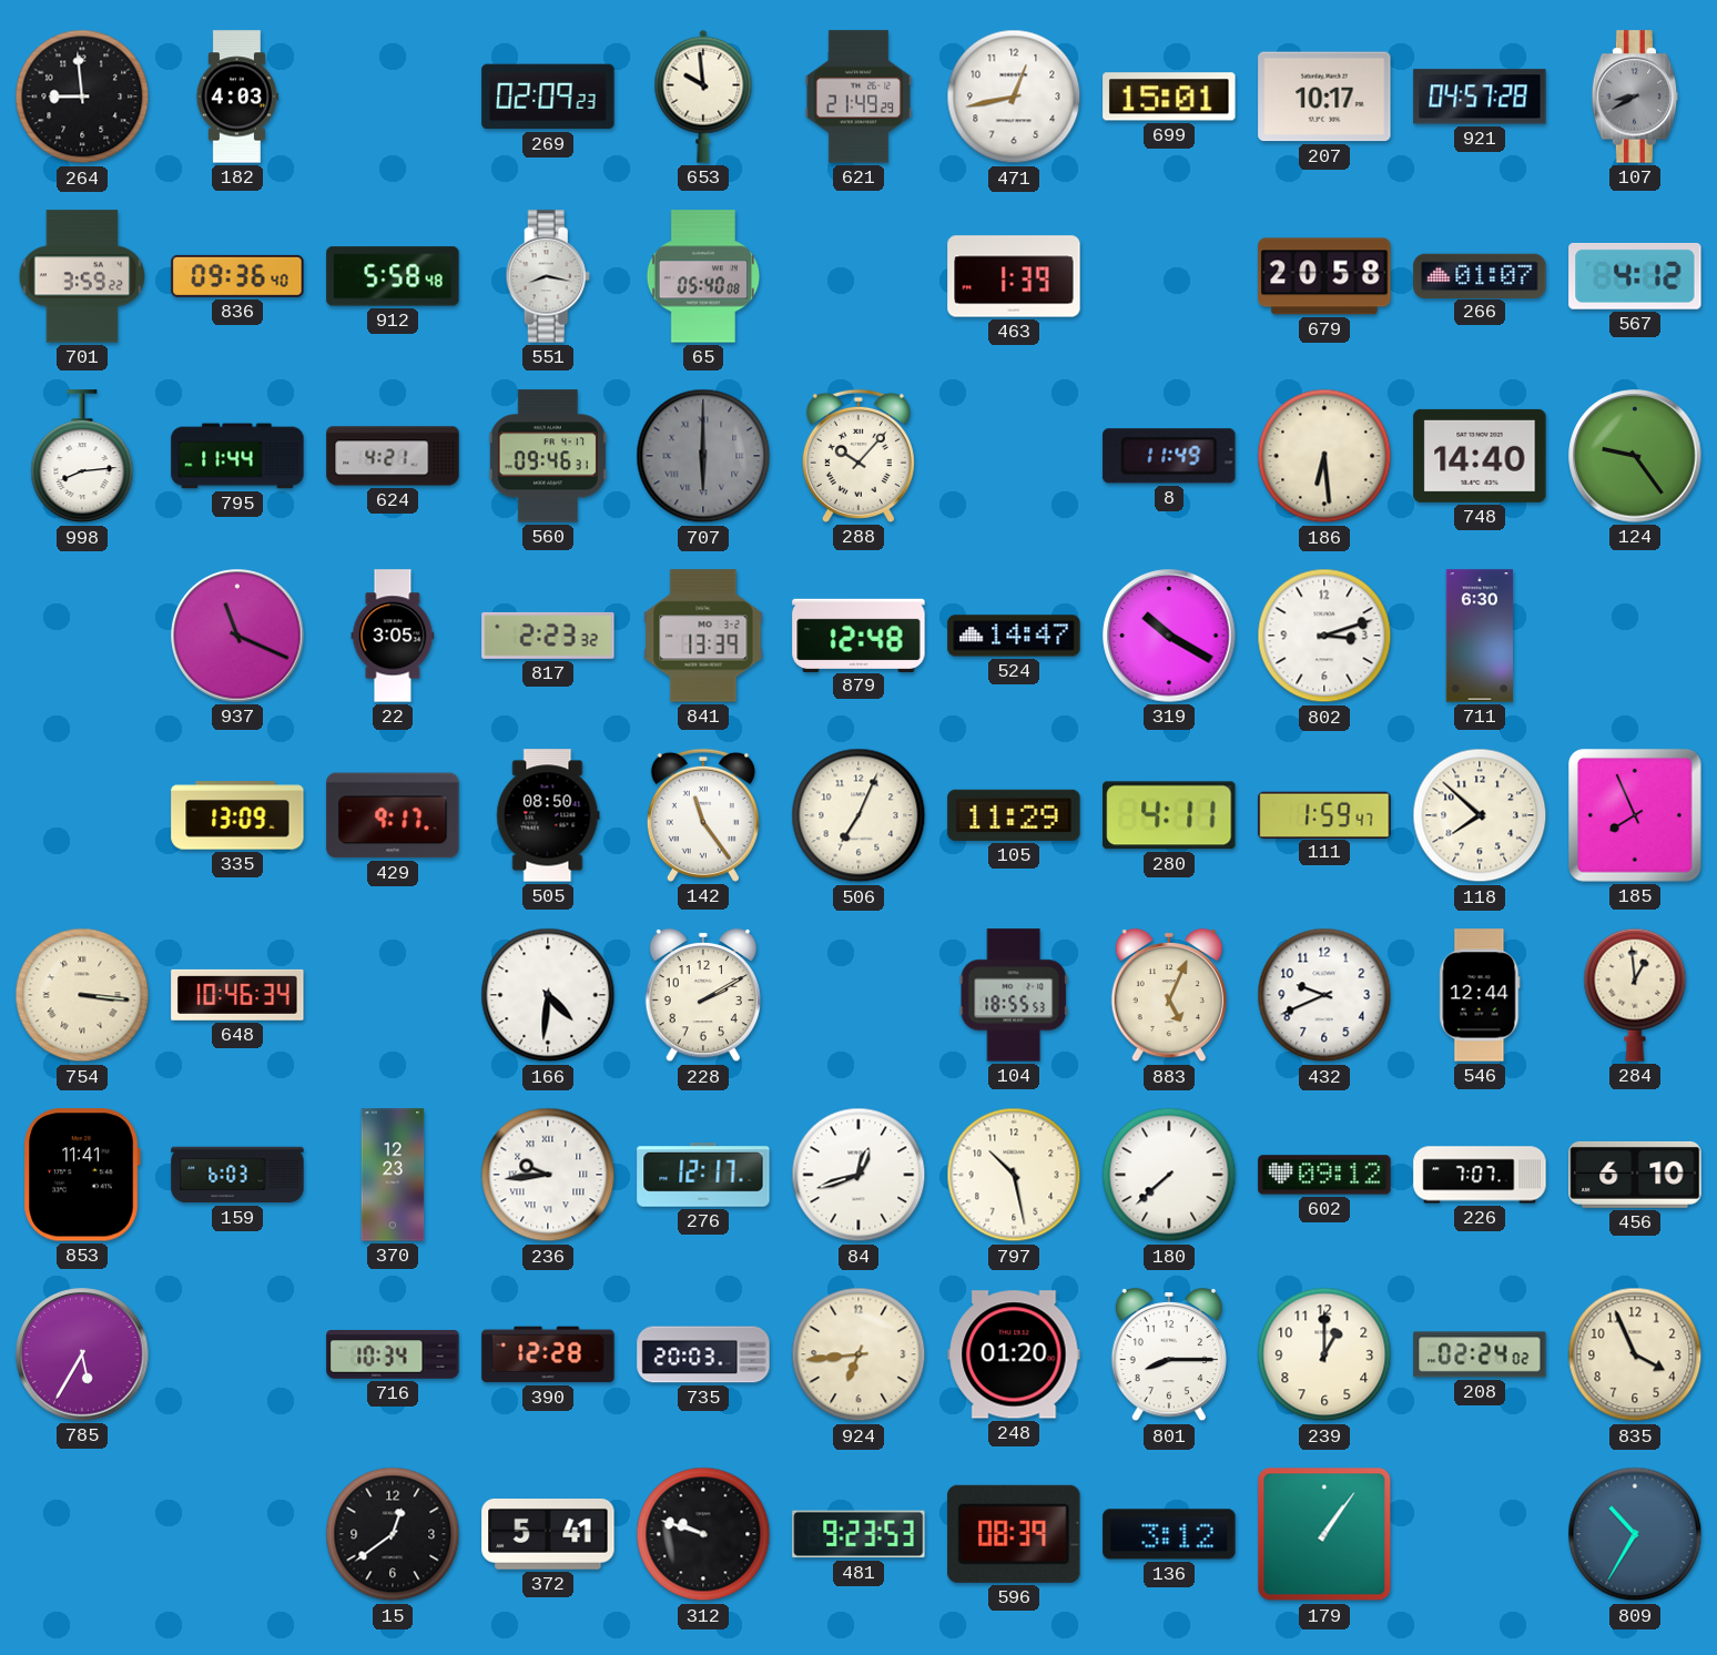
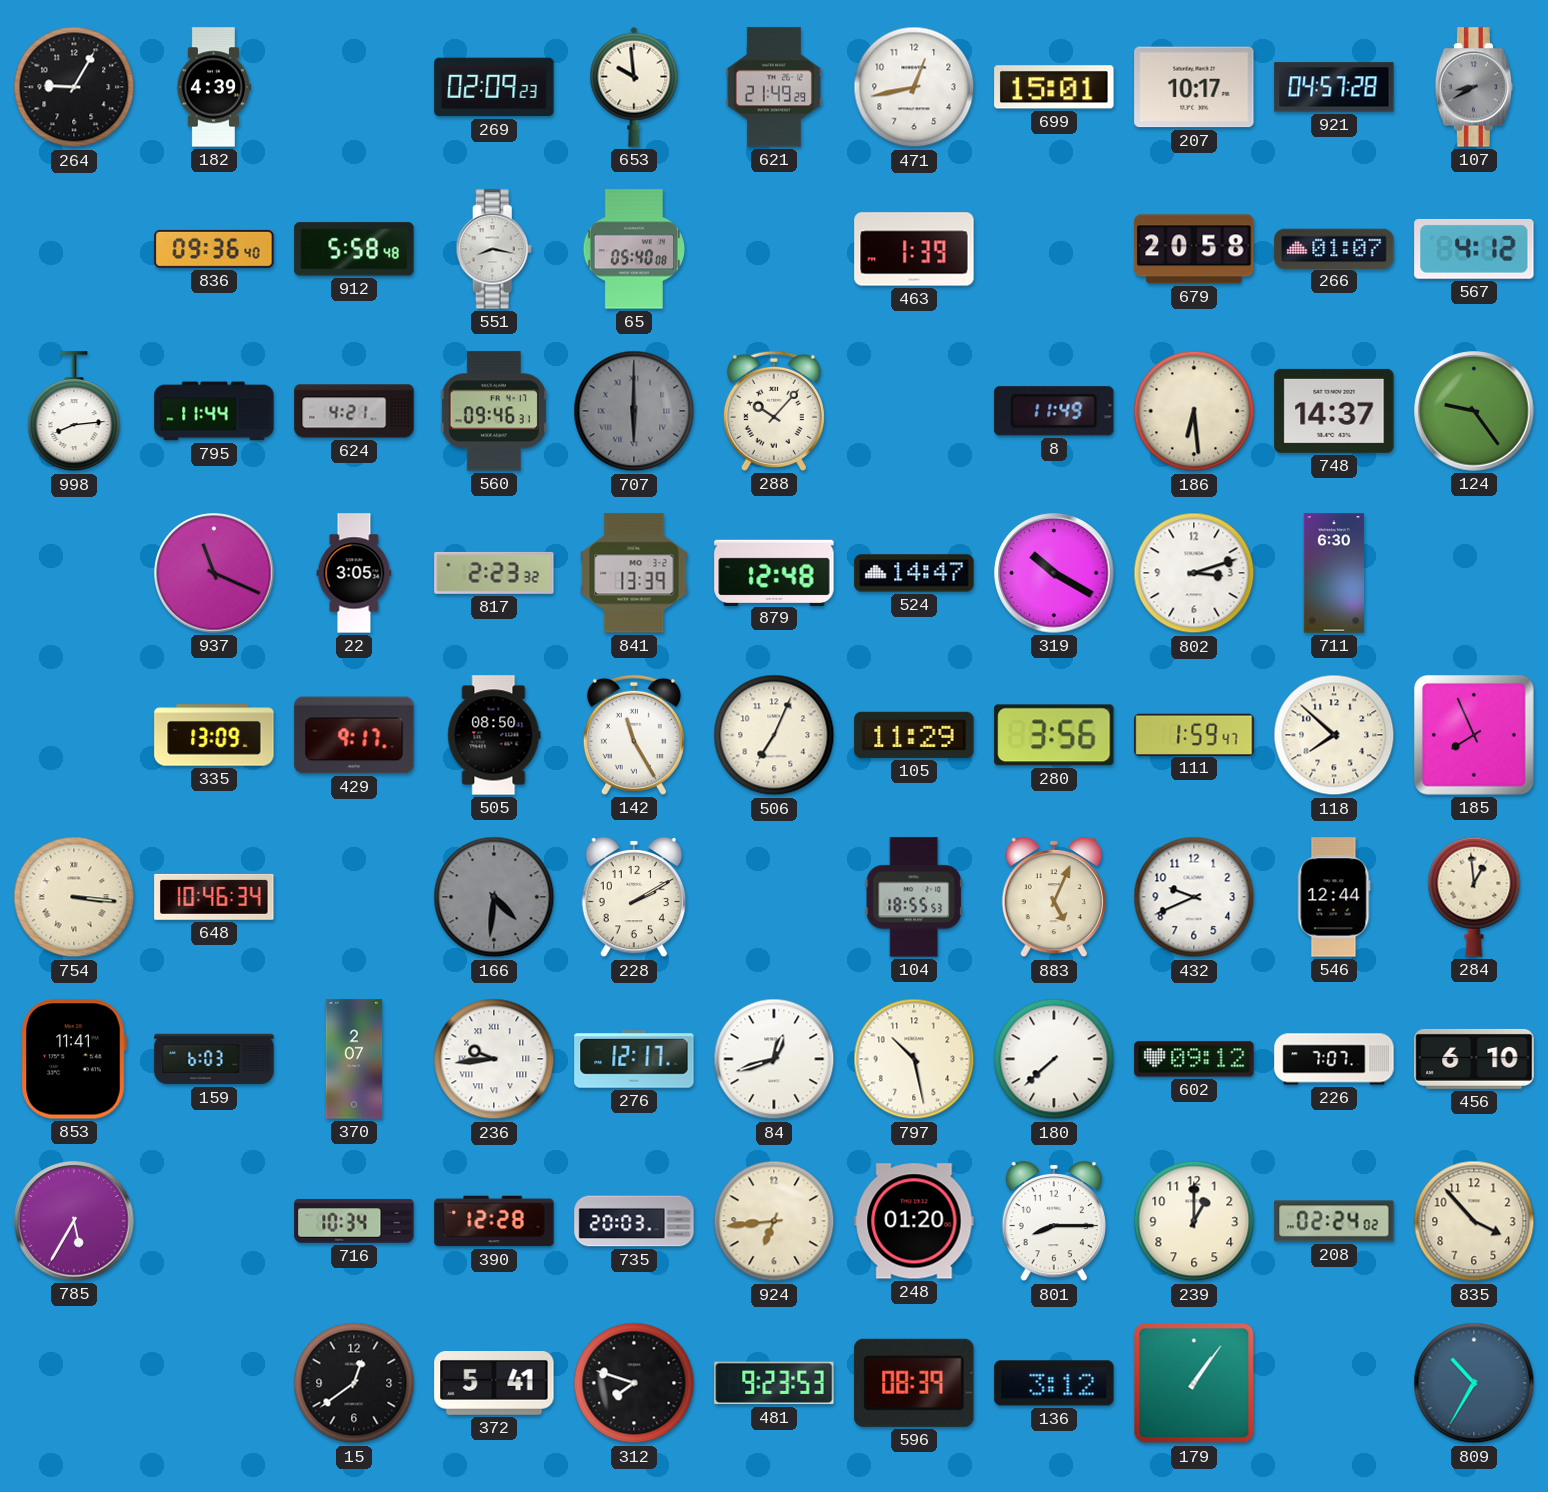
264: 8:59 -> 9:05
182: 4:03 -> 4:39
701: 3:59 -> none
748: 14:40 -> 14:37
142: 11:24 -> 11:25
280: 4:11 -> 3:56
166 dial: white -> grey
370: 12:23 -> 2:07
835: 3:56 -> 3:53
312: 9:48 -> 7:48
